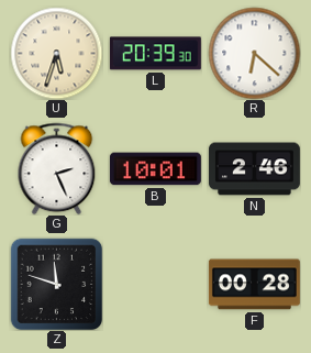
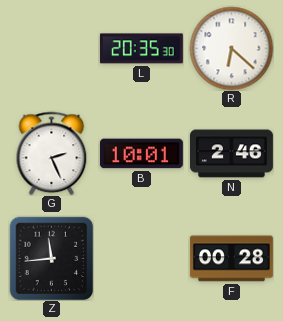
U: 5:33 -> none
L: 20:39 -> 20:35
Z: 11:48 -> 11:44
